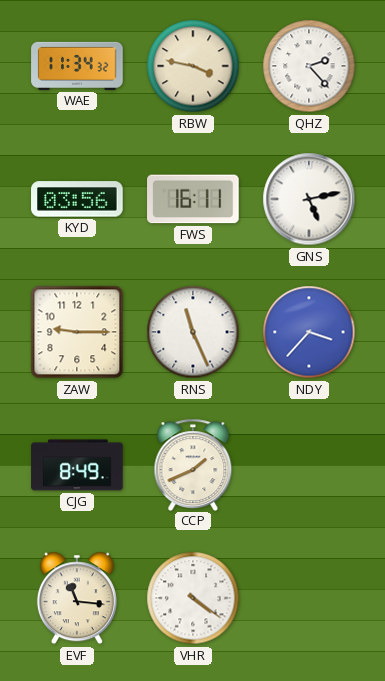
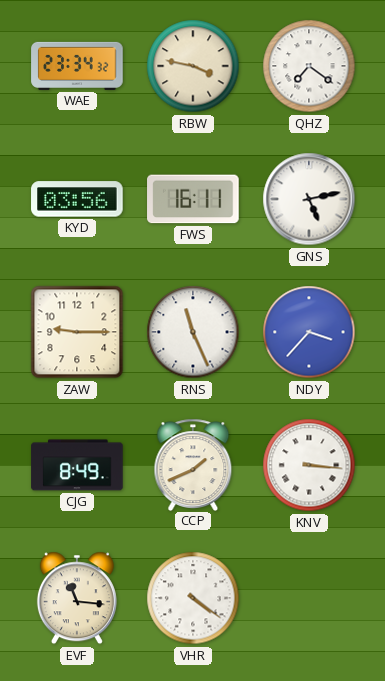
WAE: 11:34 -> 23:34
QHZ: 2:23 -> 7:21
KNV: none -> 3:16
